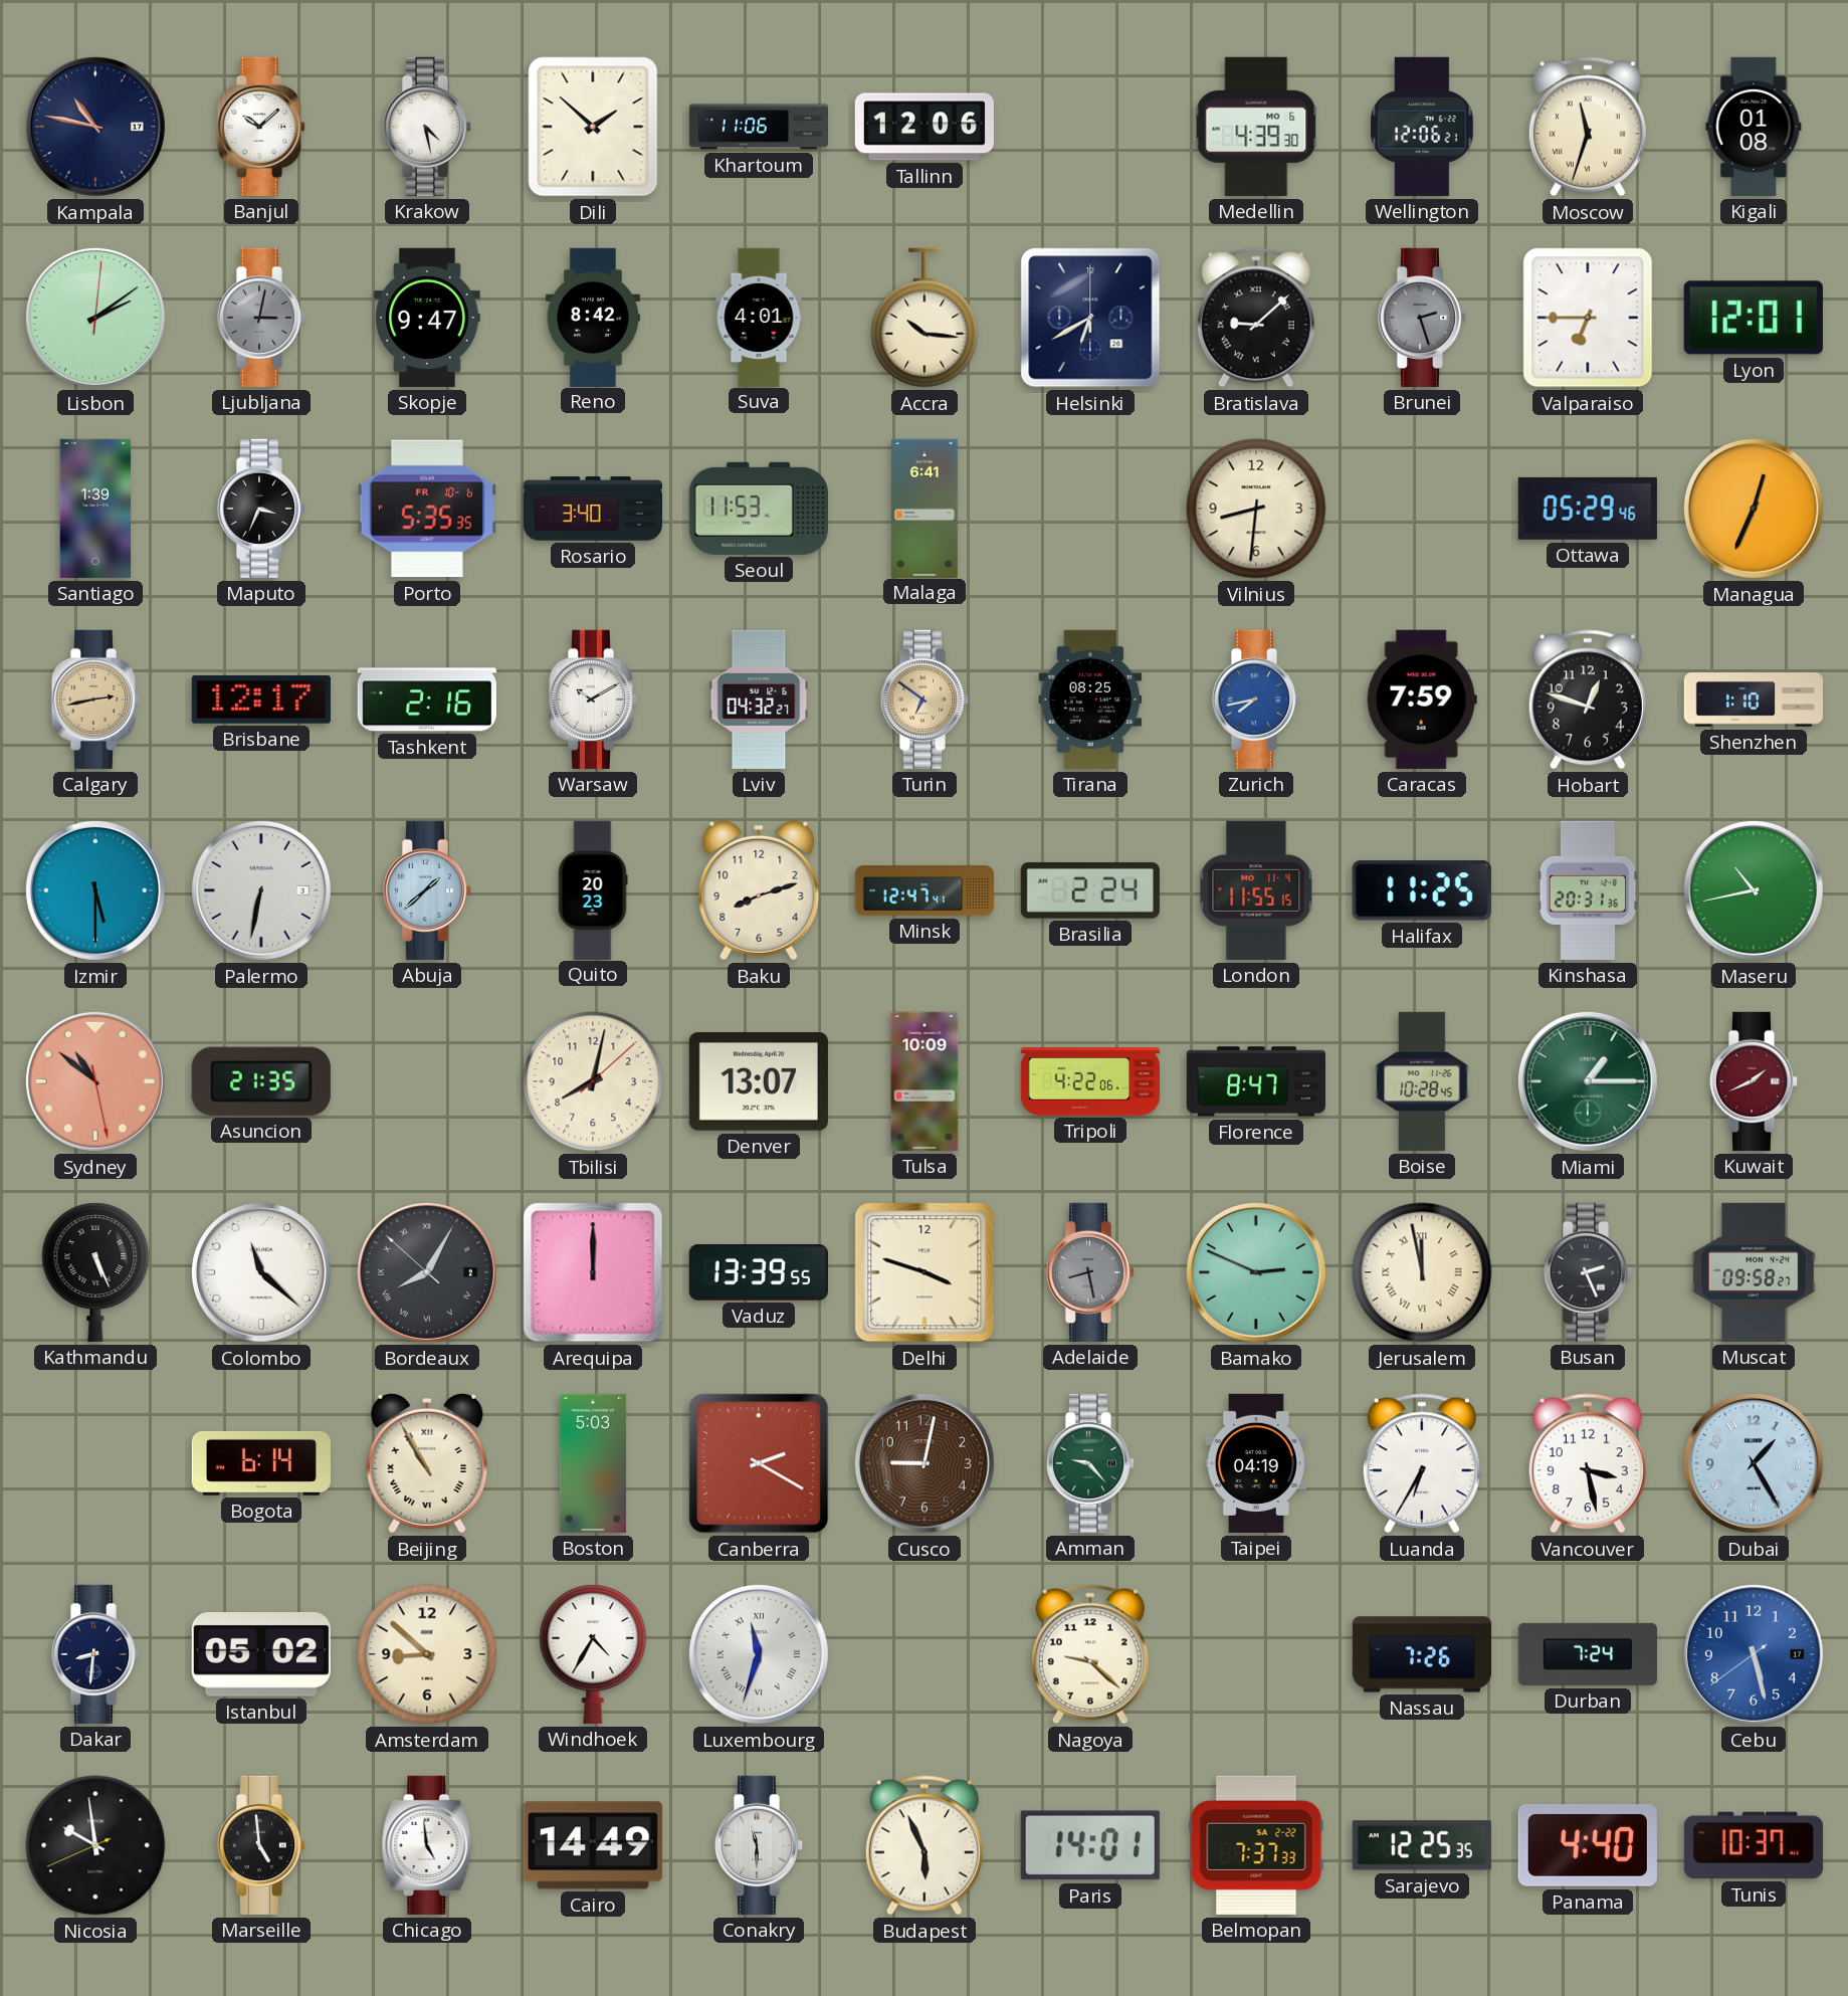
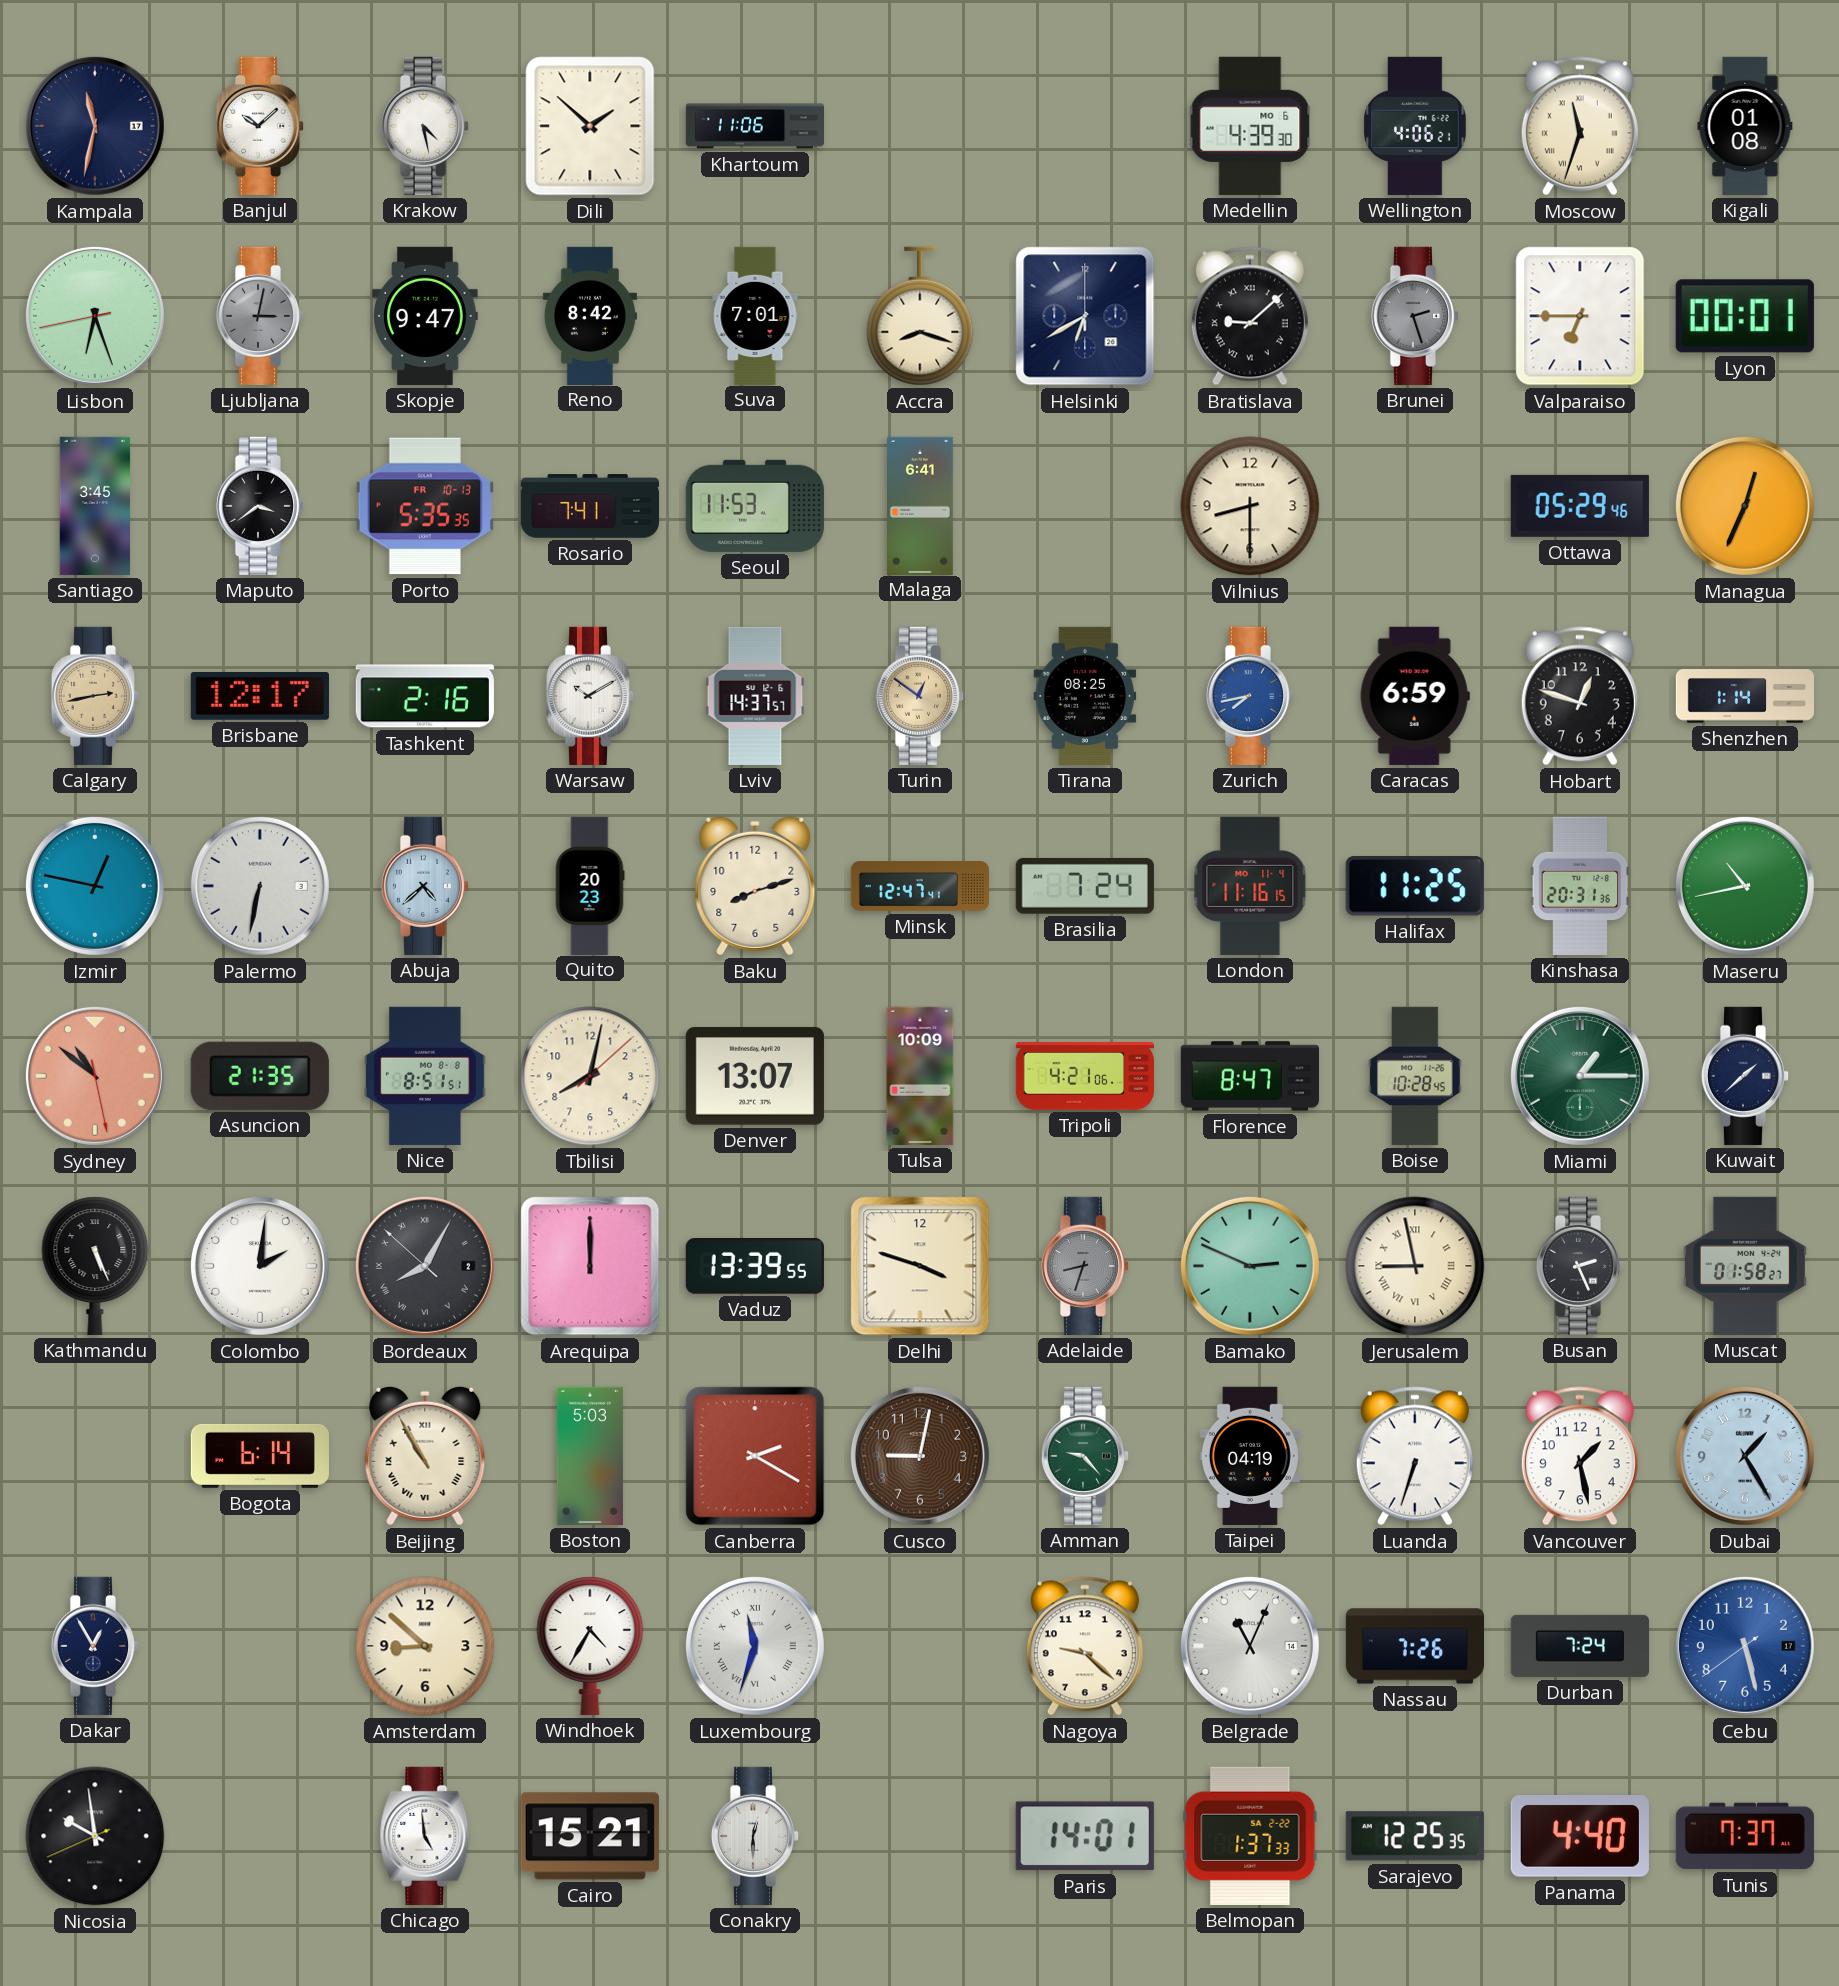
Kampala: 10:47 -> 11:32
Tallinn: 12:06 -> none
Wellington: 12:06 -> 4:06
Lisbon: 2:09 -> 6:26
Suva: 4:01 -> 7:01
Accra: 10:16 -> 8:18
Lyon: 12:01 -> 00:01
Santiago: 1:39 -> 3:45
Maputo: 3:34 -> 3:39
Porto date: FR 10-6 -> FR 10-13
Rosario: 3:40 -> 7:41
Vilnius: 8:31 -> 8:30
Lviv: 04:32 -> 14:37
Turin: 6:51 -> 12:51
Caracas: 7:59 -> 6:59
Shenzhen: 1:10 -> 1:14
Izmir: 5:30 -> 12:47
Abuja: 1:38 -> 4:38
Brasilia: 2:24 -> 7:24
London: 11:55 -> 11:16
Nice: none -> 8:51
Tripoli: 4:22 -> 4:21
Kuwait: 1:41 -> 1:38
Kuwait dial: burgundy -> navy
Colombo: 11:22 -> 2:01
Adelaide: 8:28 -> 8:33
Jerusalem: 11:58 -> 8:58
Muscat: 09:58 -> 01:58
Luanda: 6:35 -> 6:33
Vancouver: 3:28 -> 1:28
Dakar: 8:31 -> 12:55
Istanbul: 05:02 -> none
Belgrade: none -> 11:04
Marseille: 4:59 -> none
Cairo: 14:49 -> 15:21
Conakry: 11:30 -> 12:30
Budapest: 5:56 -> none
Belmopan: 7:37 -> 1:37
Tunis: 10:37 -> 7:37
